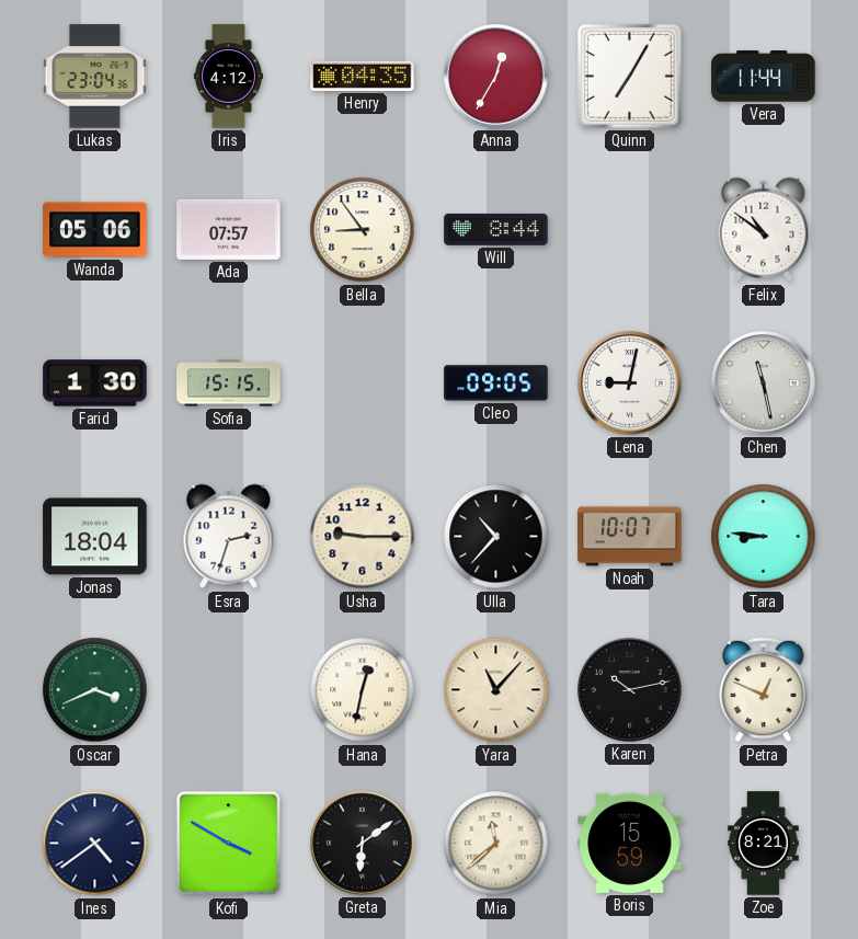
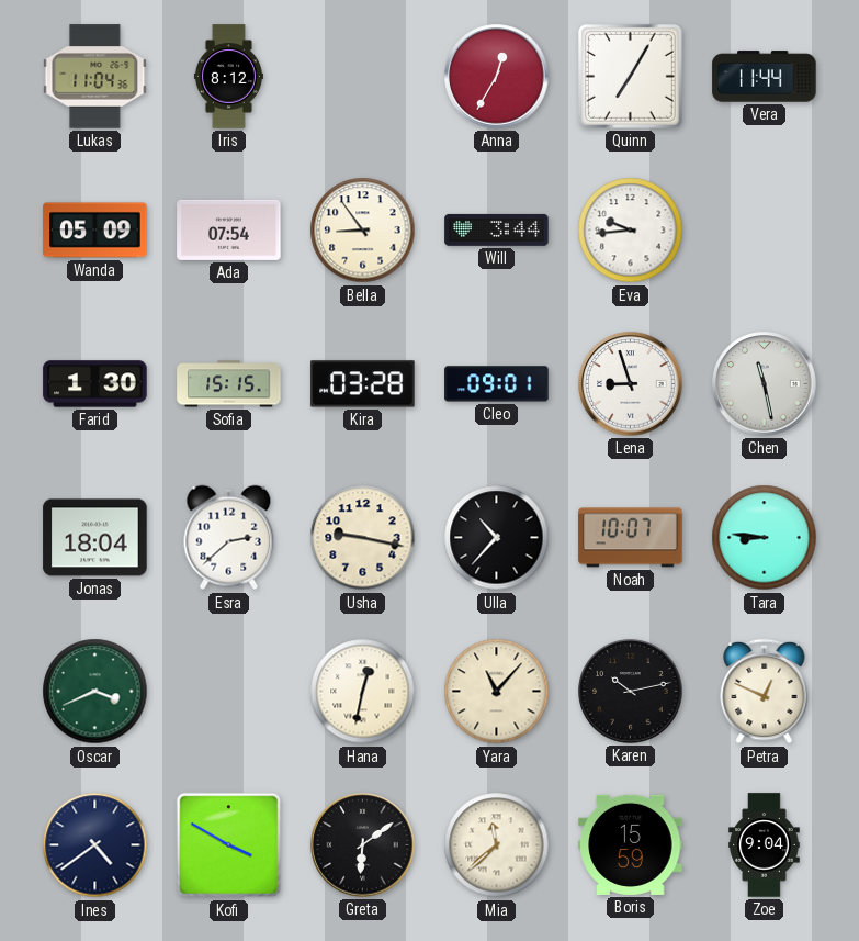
Lukas: 23:04 -> 11:04
Iris: 4:12 -> 8:12
Henry: 04:35 -> none
Wanda: 05:06 -> 05:09
Ada: 07:57 -> 07:54
Will: 8:44 -> 3:44
Eva: none -> 9:44
Felix: 10:51 -> none
Kira: none -> 03:28
Cleo: 09:05 -> 09:01
Lena: 9:02 -> 8:57
Esra: 2:33 -> 2:38
Usha: 9:15 -> 9:17
Zoe: 8:21 -> 9:04
